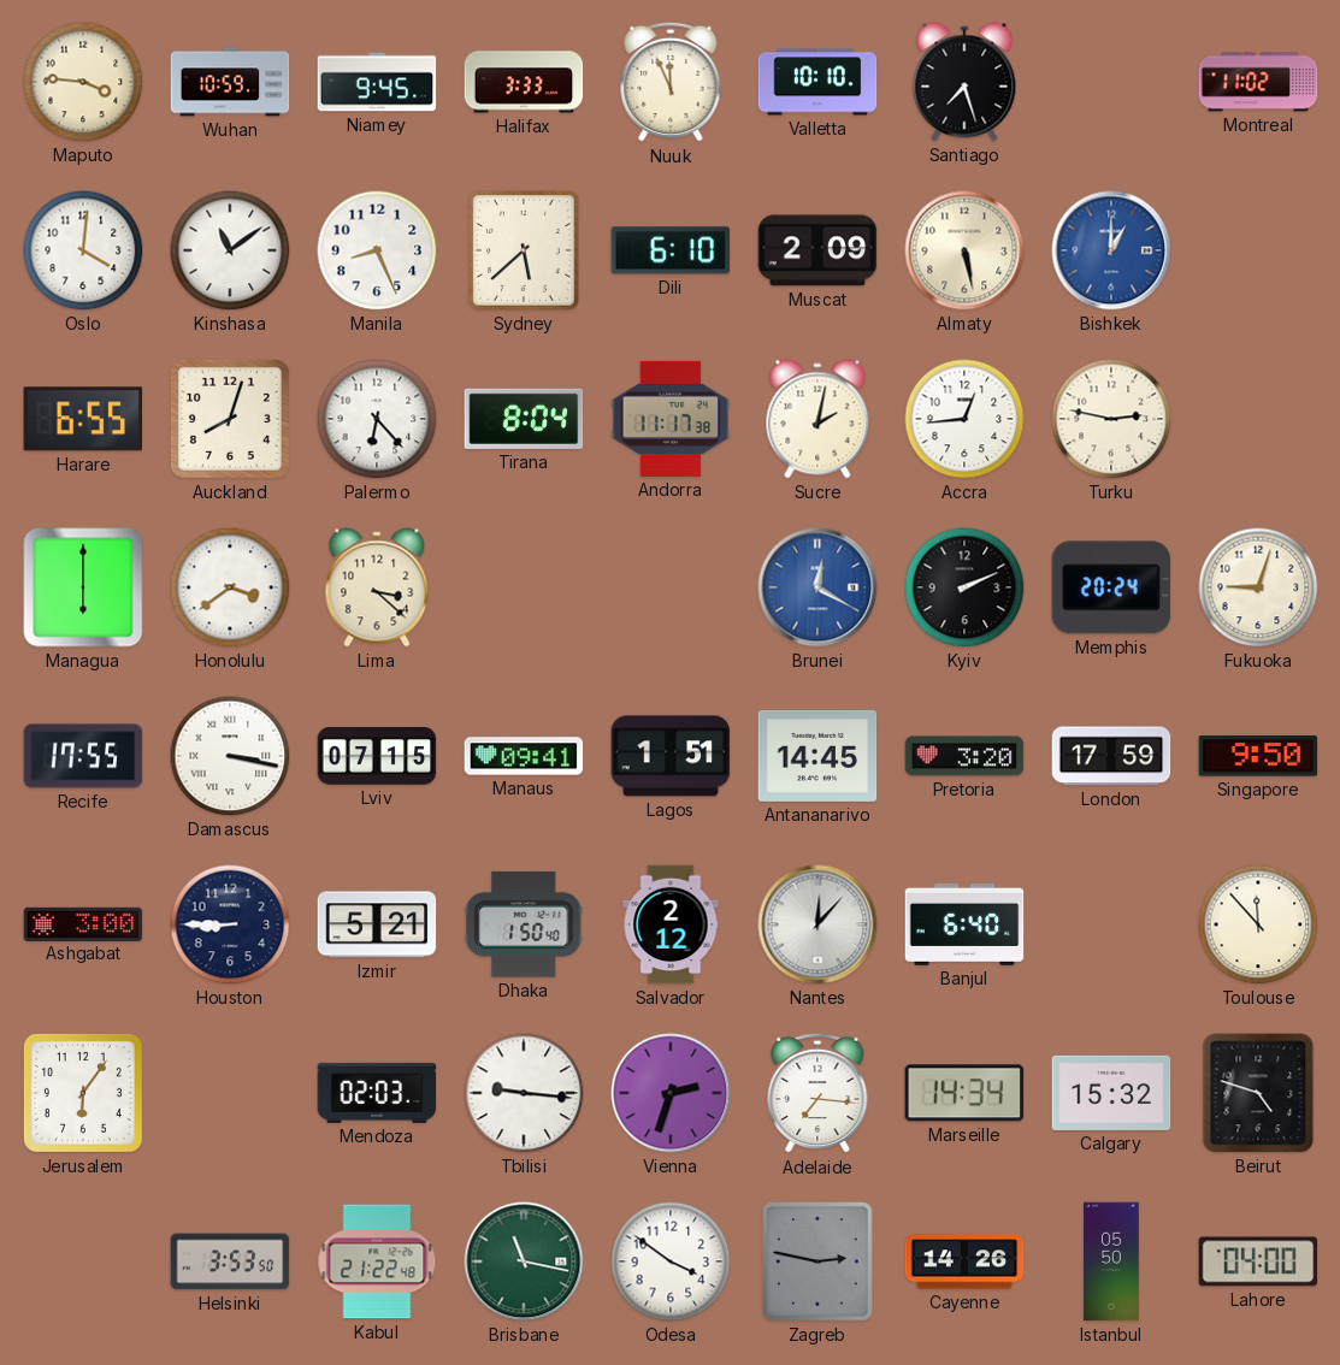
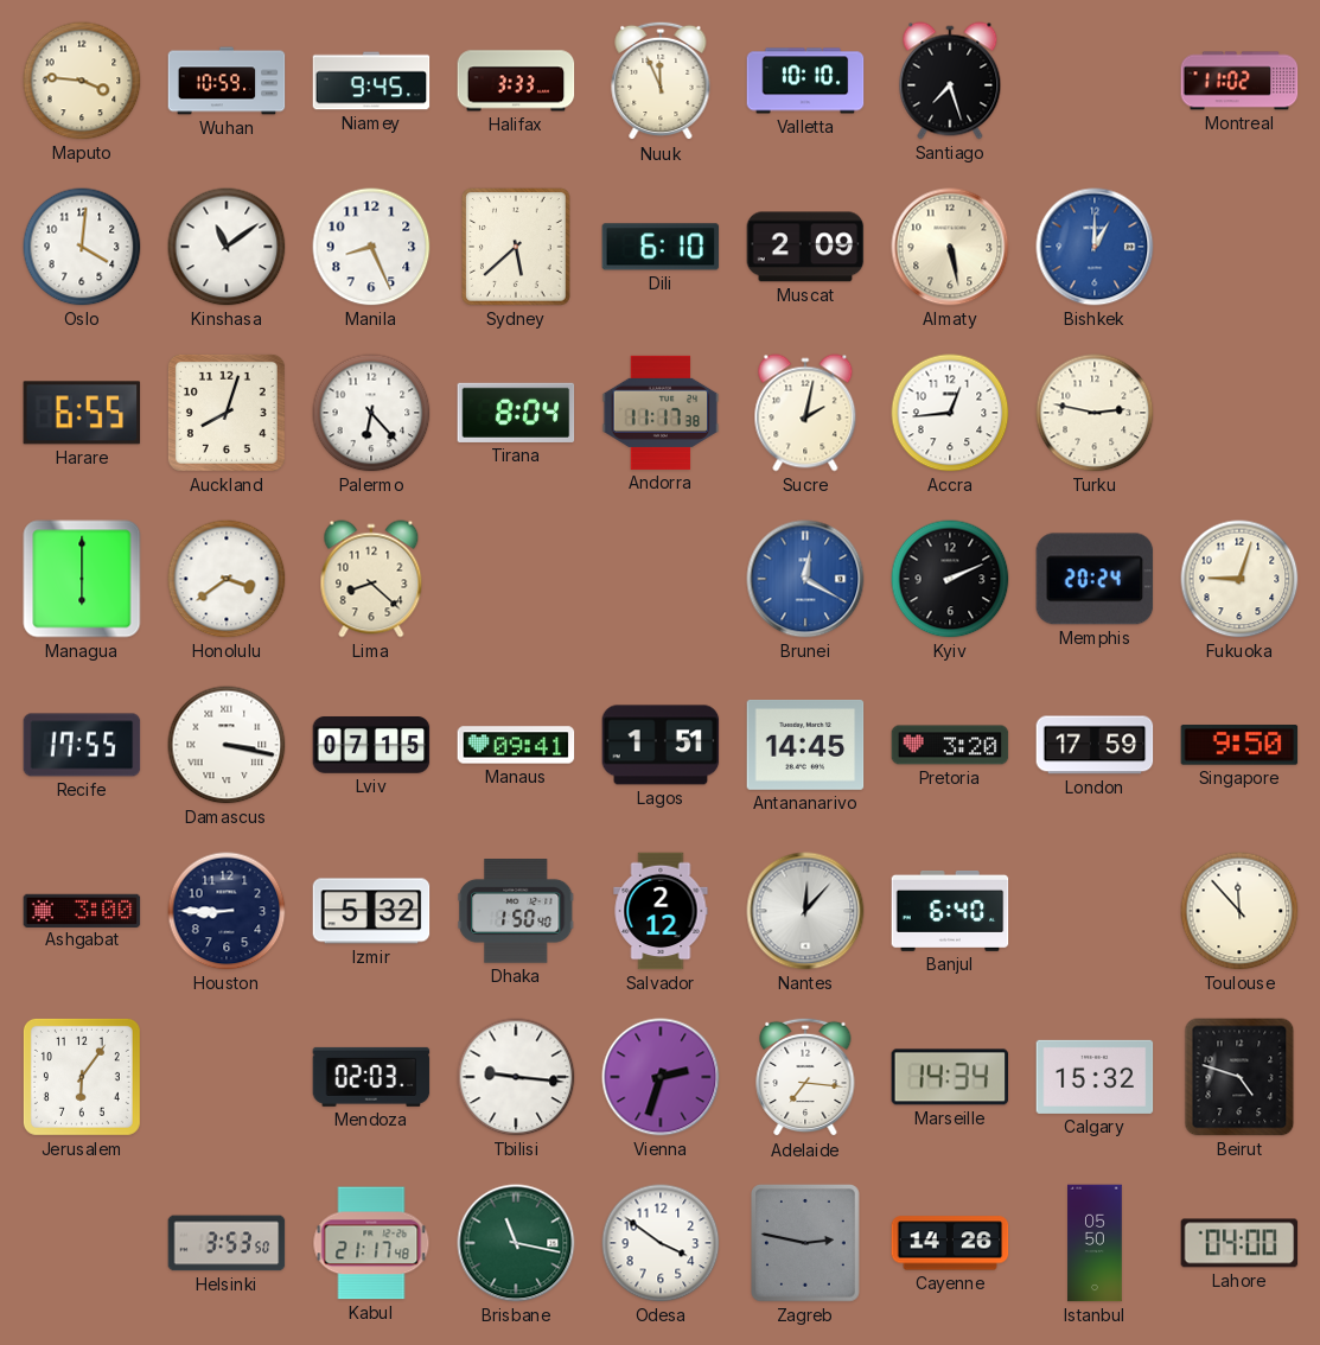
Lima: 3:22 -> 8:22
Izmir: 5:21 -> 5:32
Kabul: 21:22 -> 21:17
